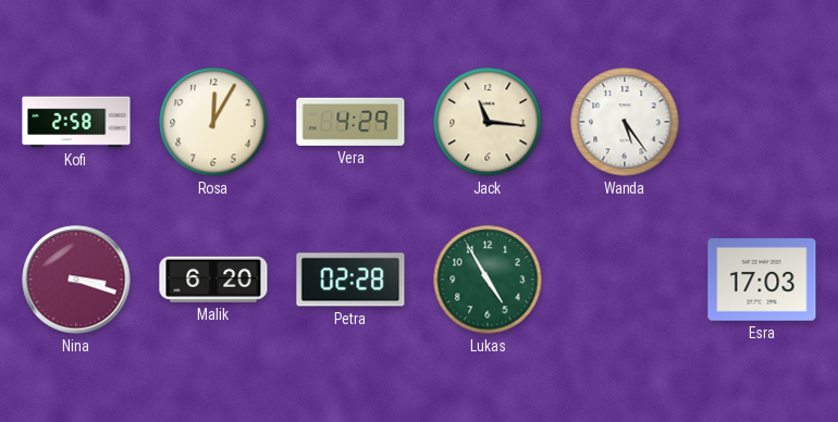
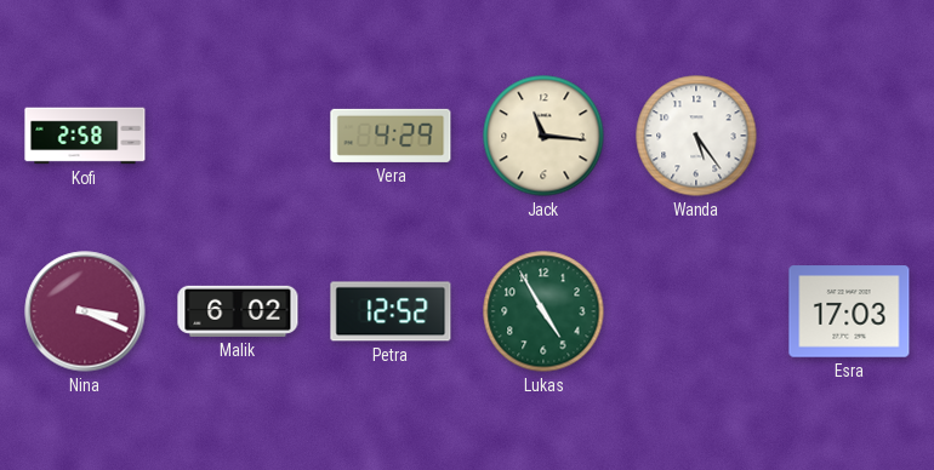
Rosa: 12:05 -> none
Nina: 3:18 -> 3:19
Malik: 6:20 -> 6:02
Petra: 02:28 -> 12:52
